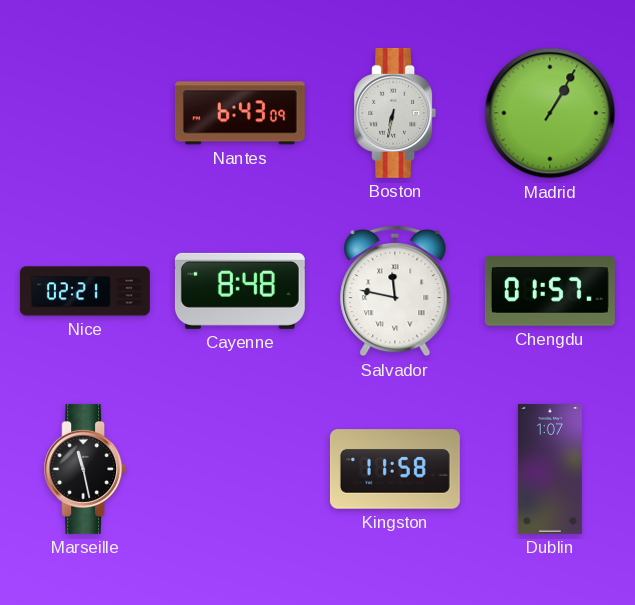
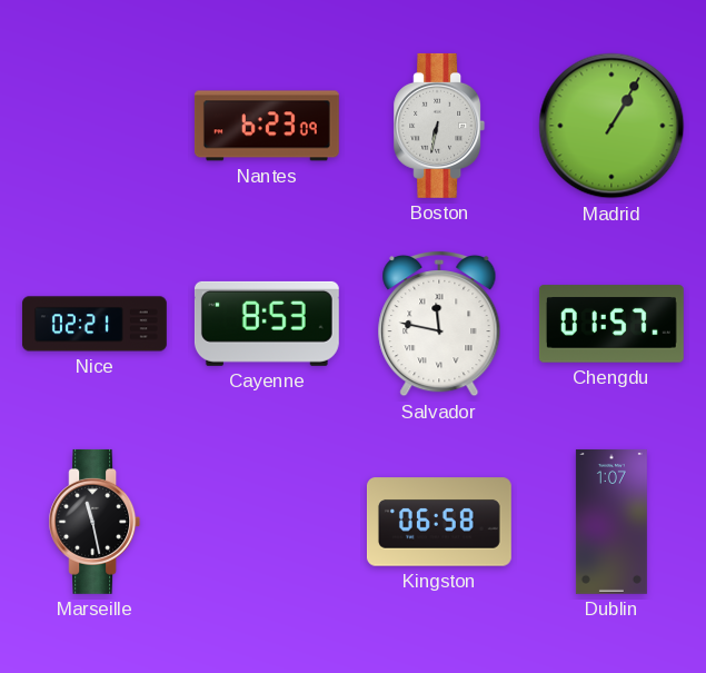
Nantes: 6:43 -> 6:23
Cayenne: 8:48 -> 8:53
Kingston: 11:58 -> 06:58
